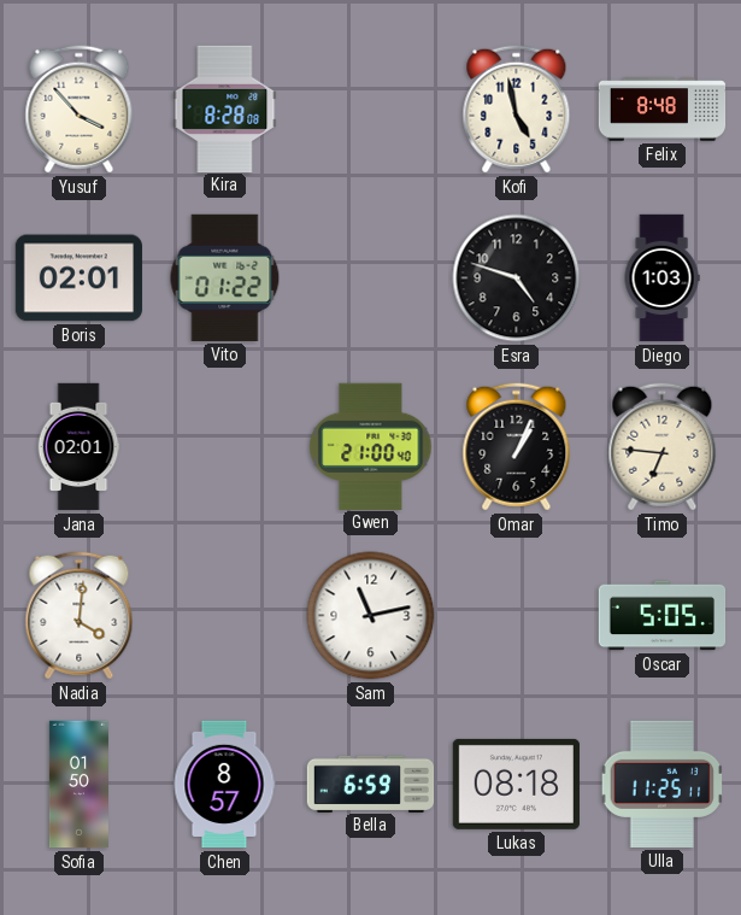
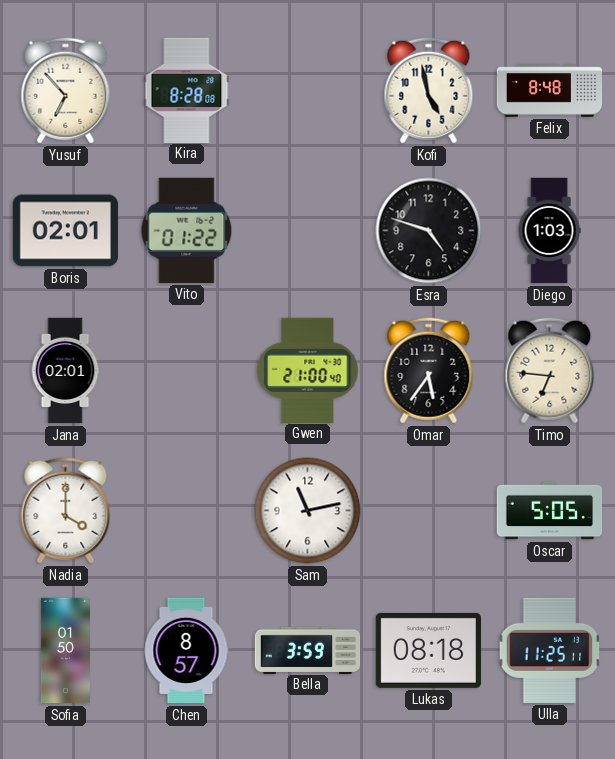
Yusuf: 3:53 -> 6:53
Omar: 1:04 -> 5:36
Nadia: 4:01 -> 4:00
Bella: 6:59 -> 3:59
